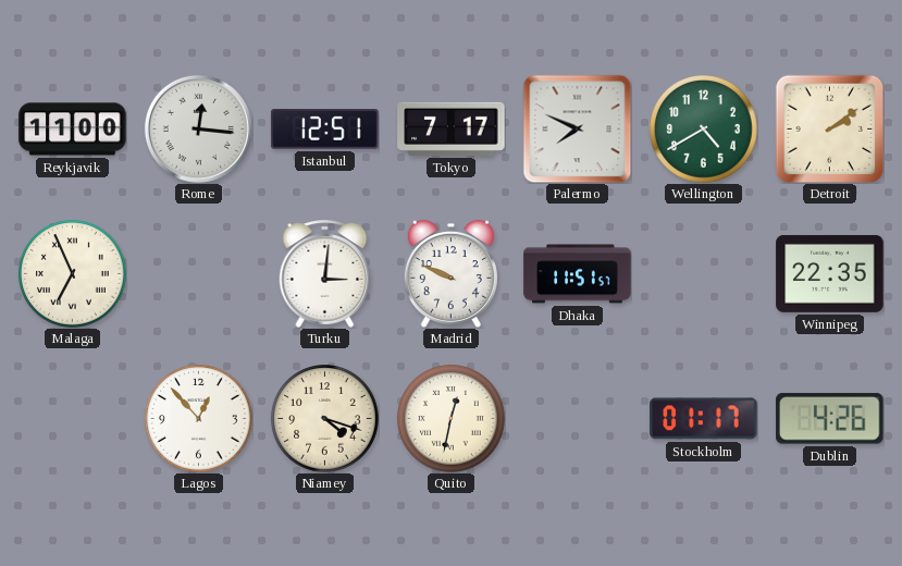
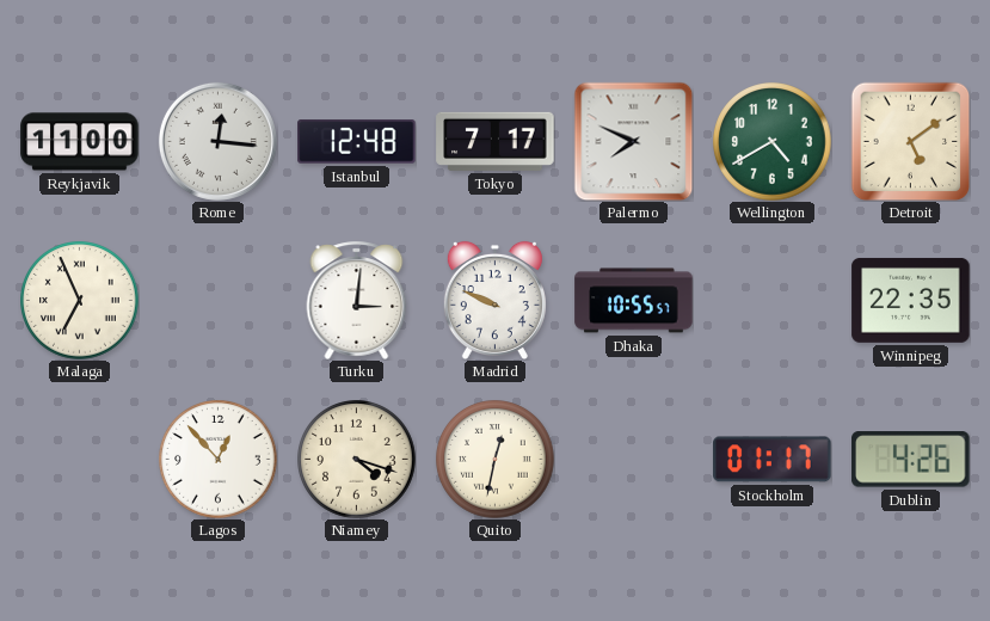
Istanbul: 12:51 -> 12:48
Detroit: 2:09 -> 5:09
Dhaka: 11:51 -> 10:55
